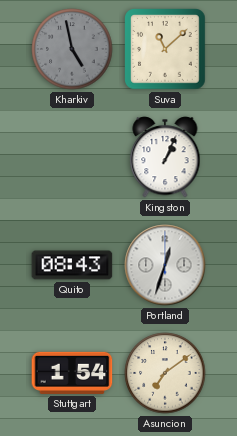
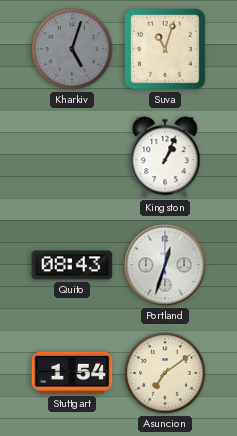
Kharkiv: 4:58 -> 5:03
Suva: 11:08 -> 11:03
